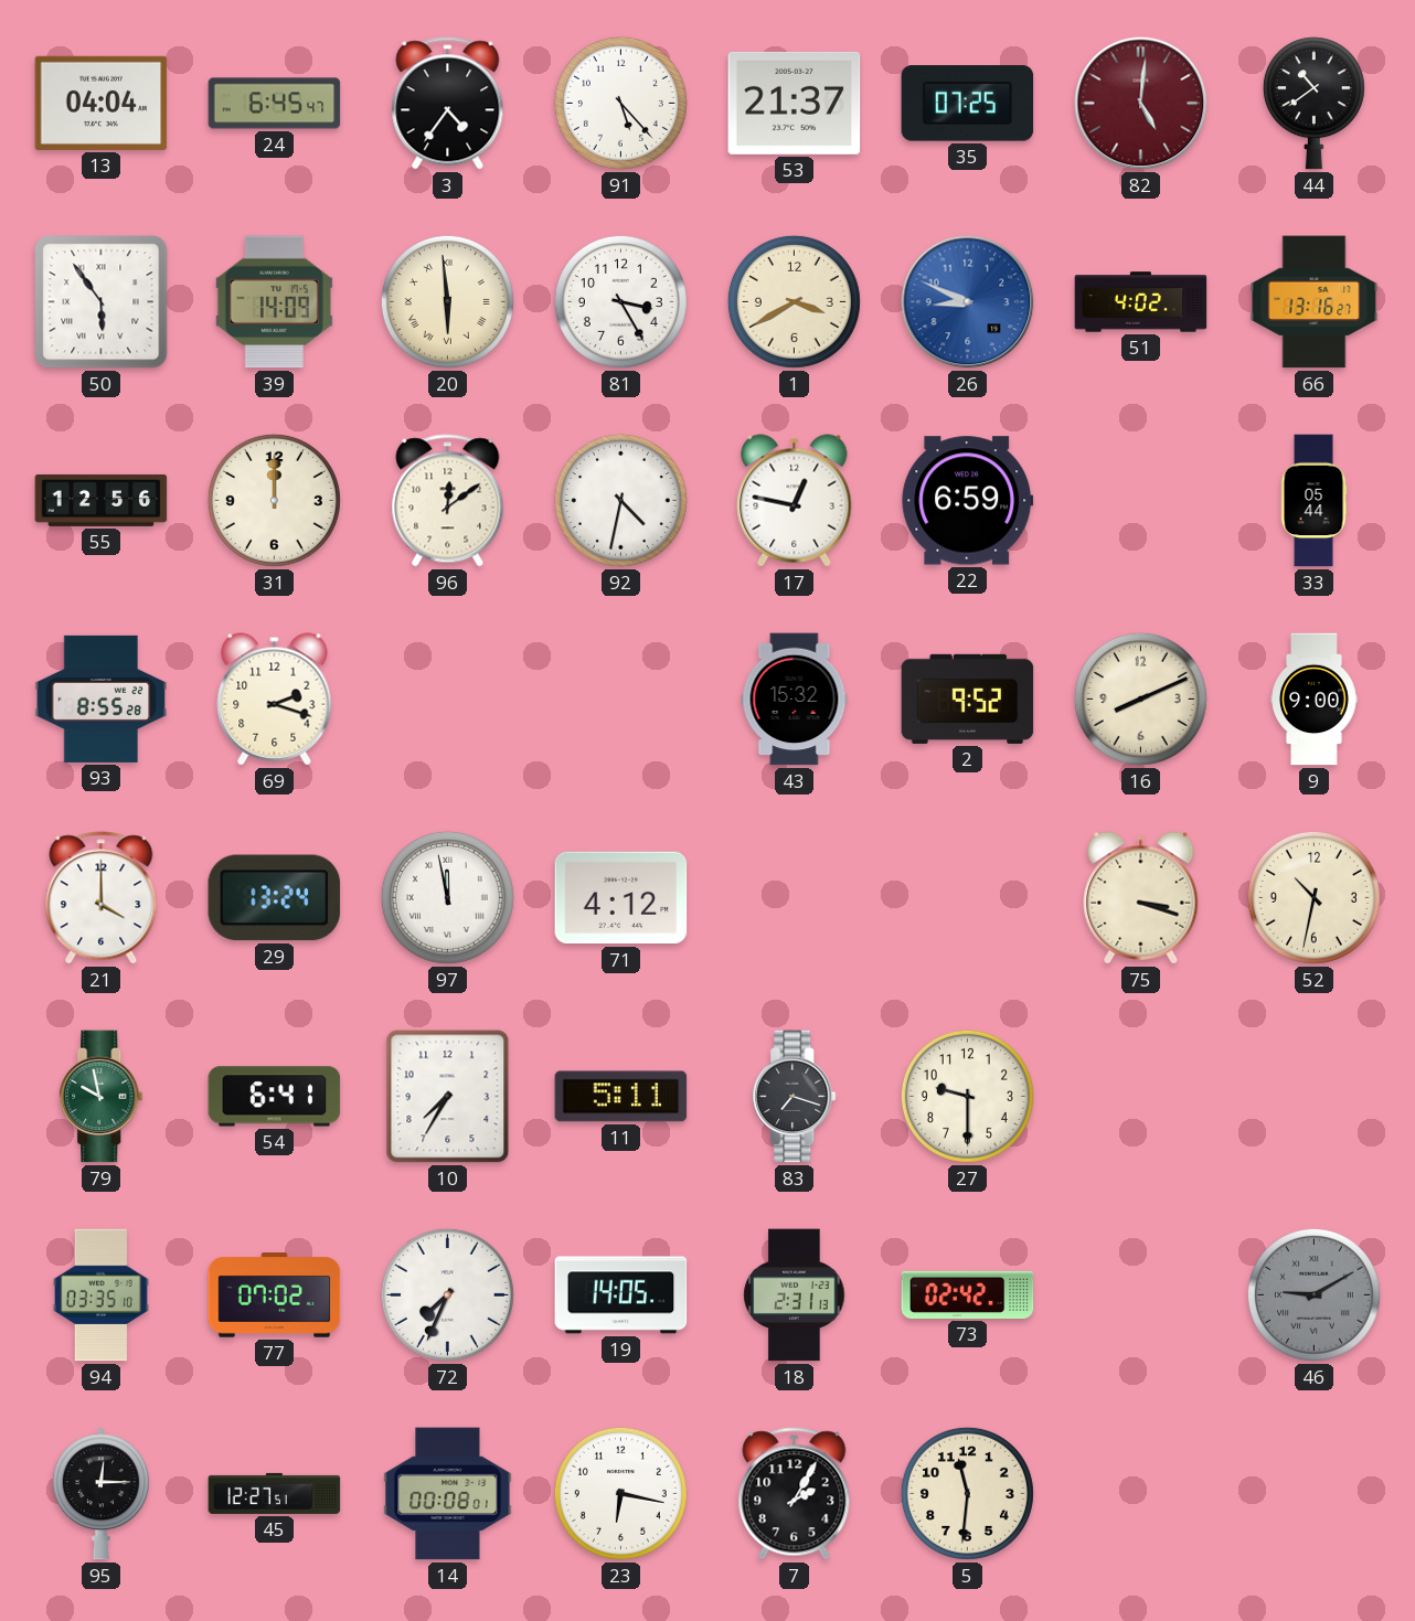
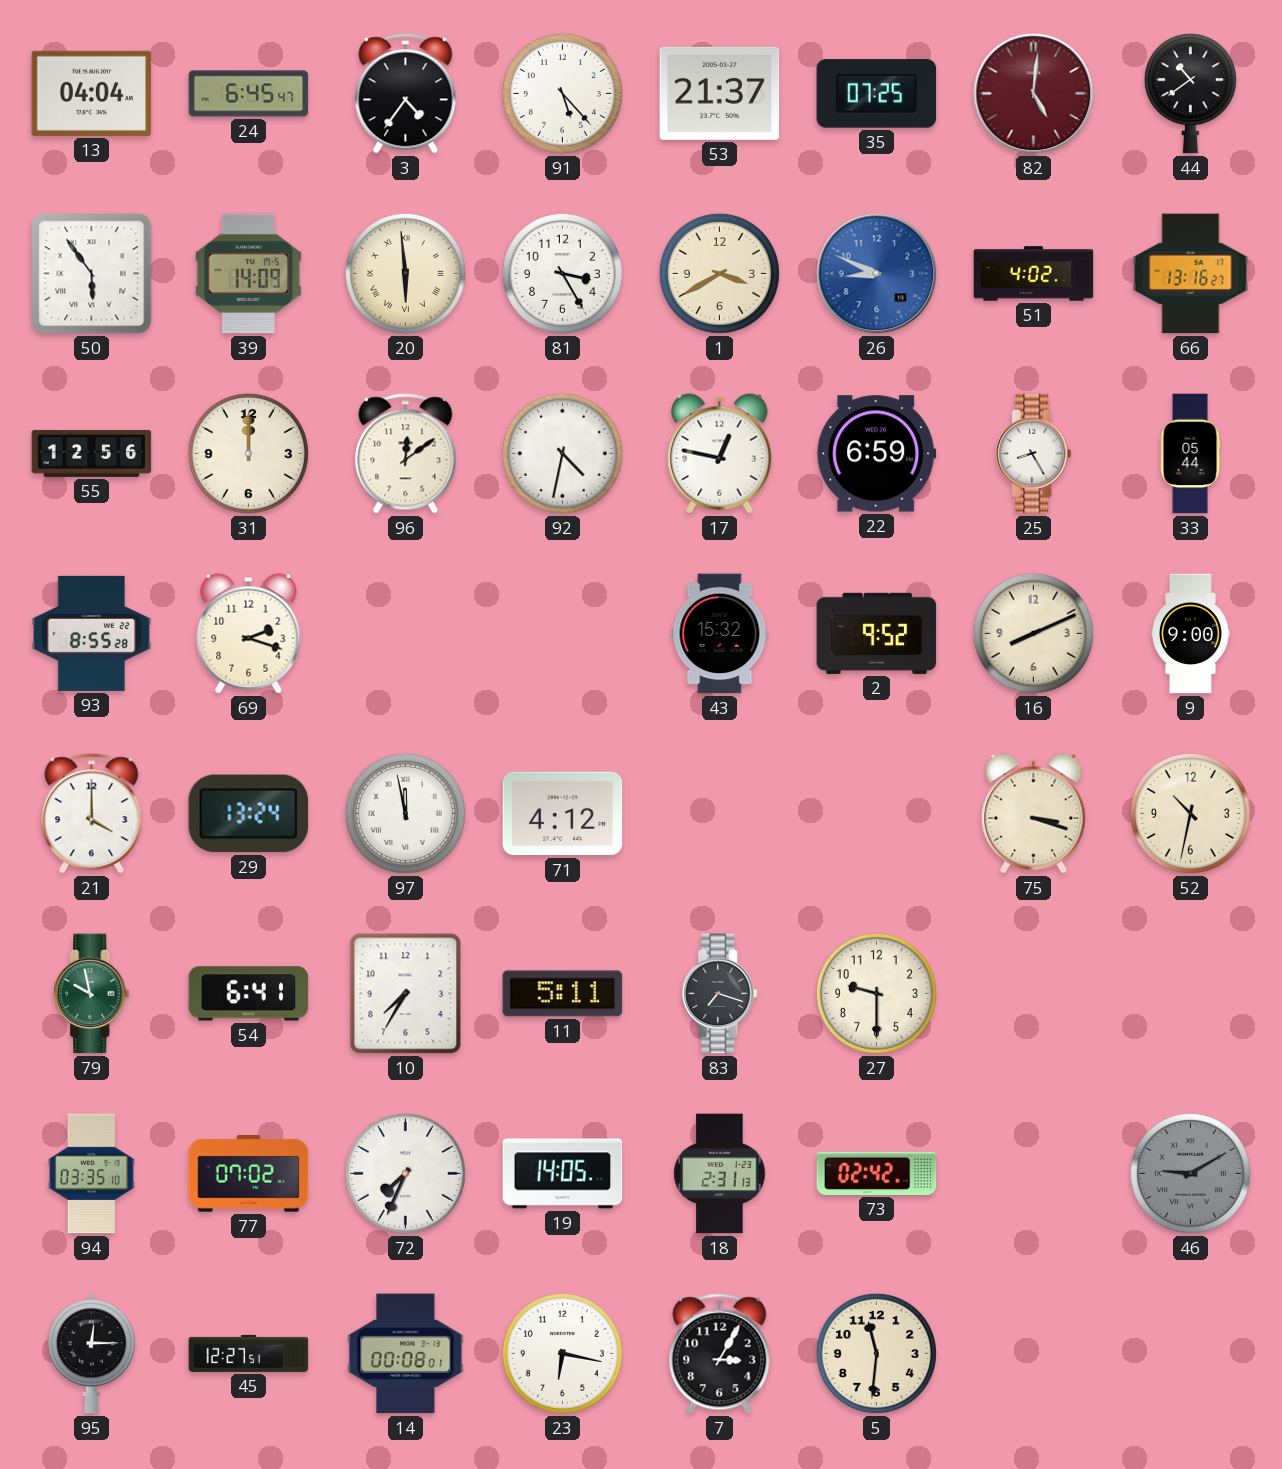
25: none -> 8:25
7: 2:05 -> 3:05
